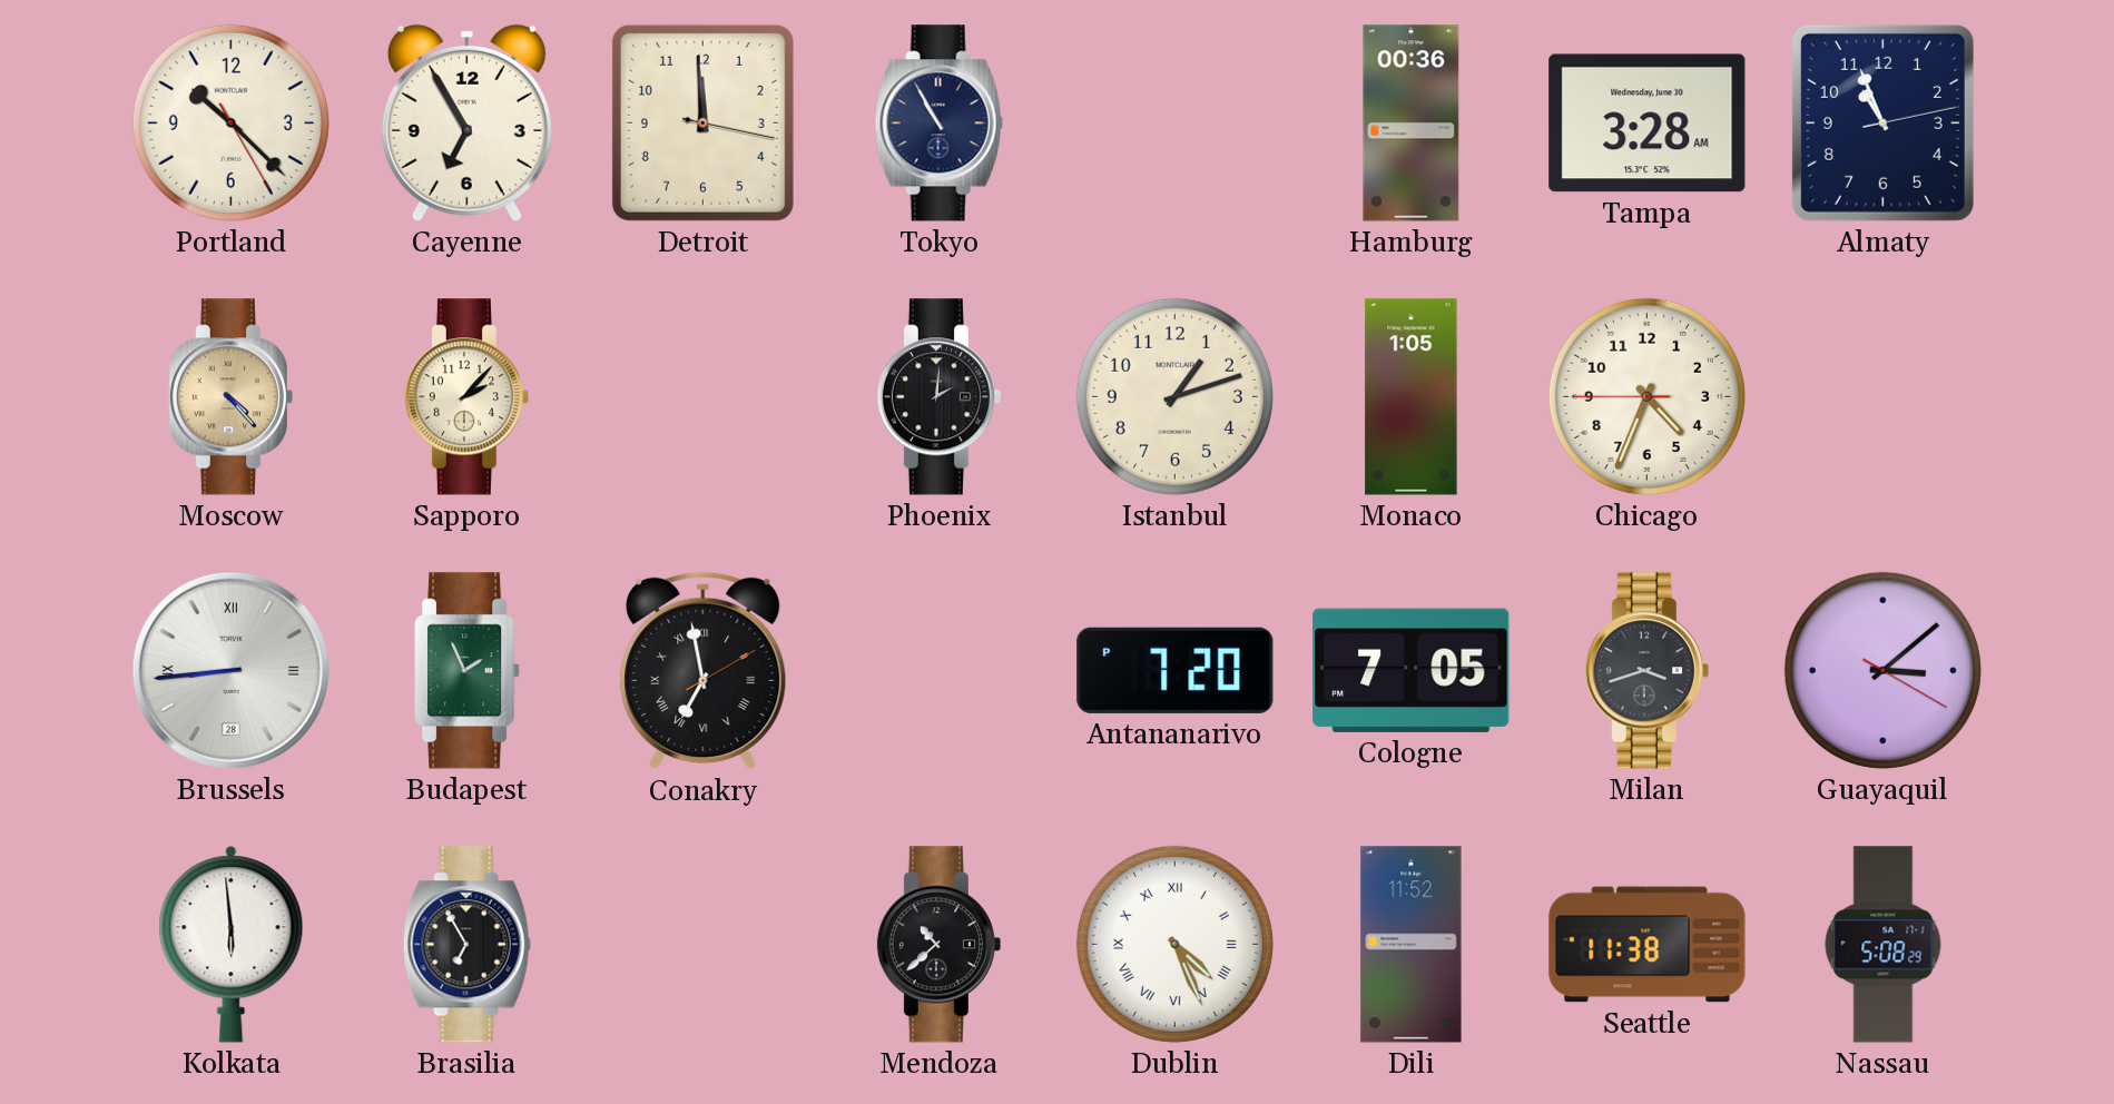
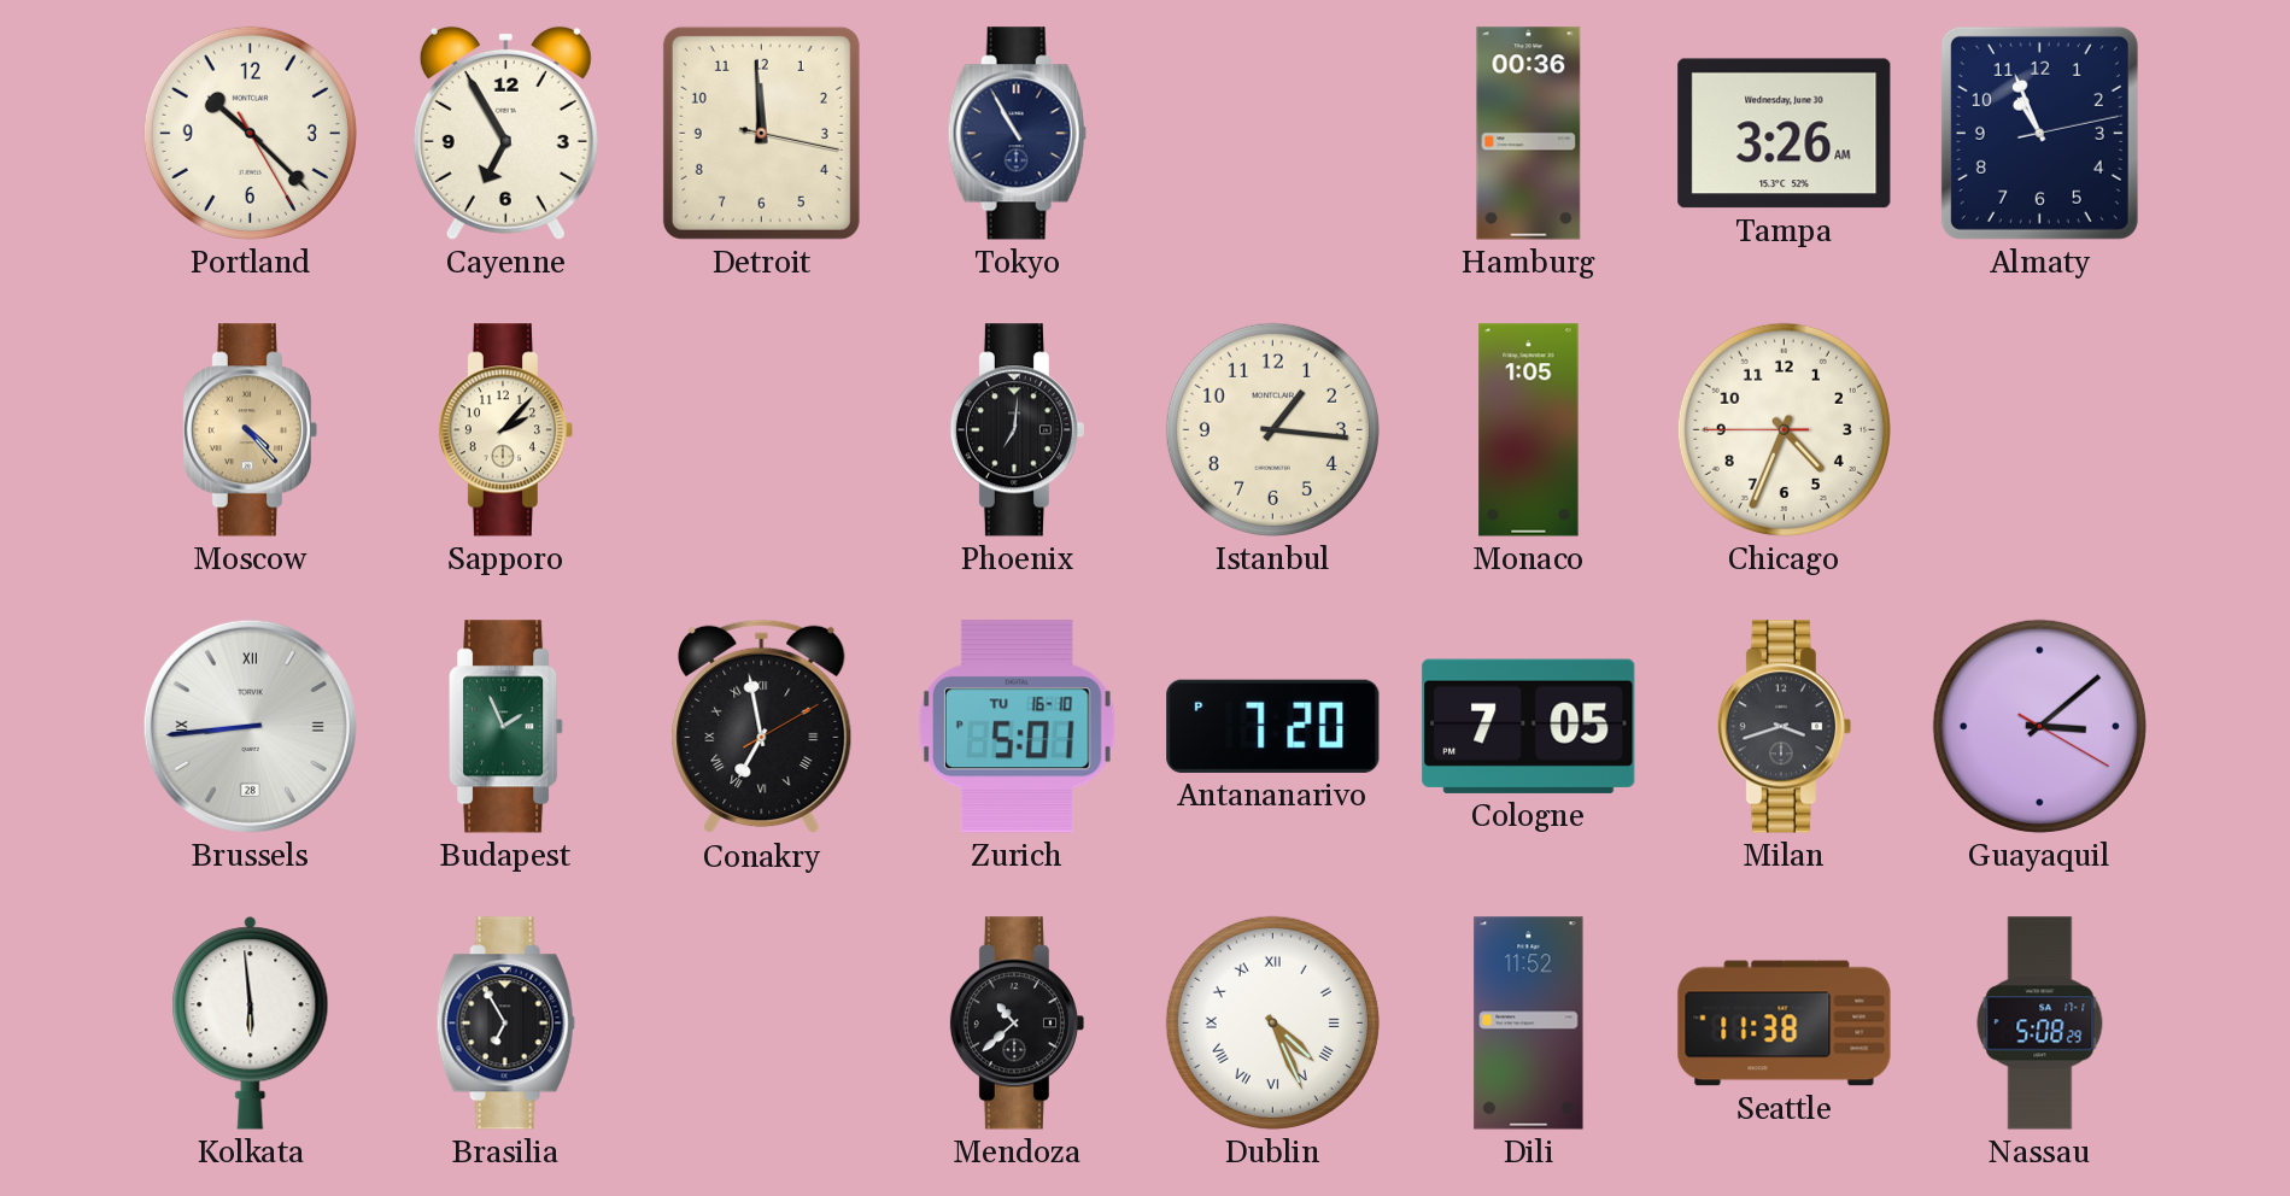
Tampa: 3:28 -> 3:26
Phoenix: 2:01 -> 7:01
Istanbul: 1:12 -> 1:16
Zurich: none -> 5:01
